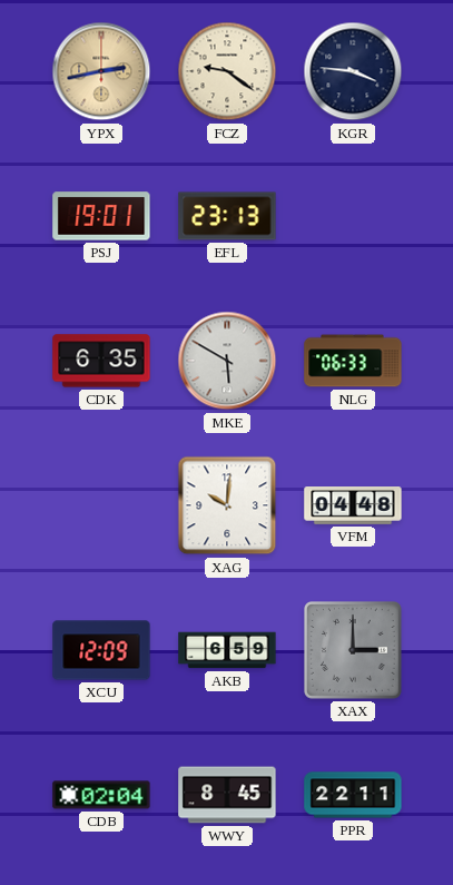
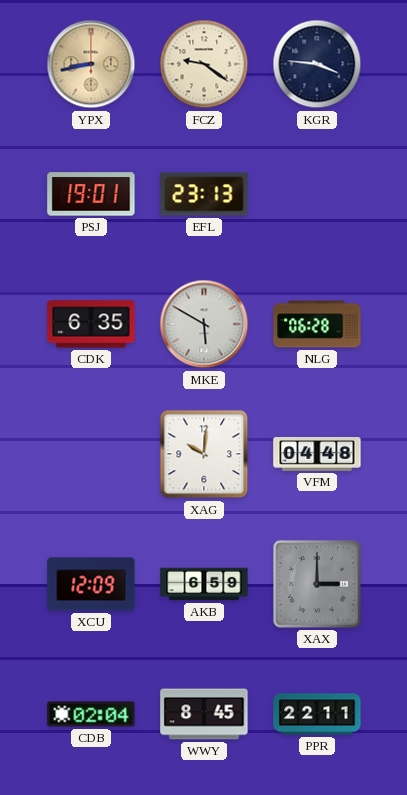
YPX: 2:43 -> 8:43
NLG: 06:33 -> 06:28
